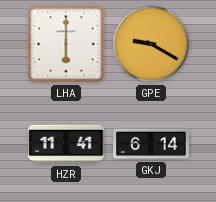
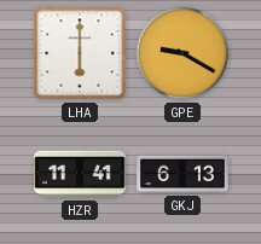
GKJ: 6:14 -> 6:13
